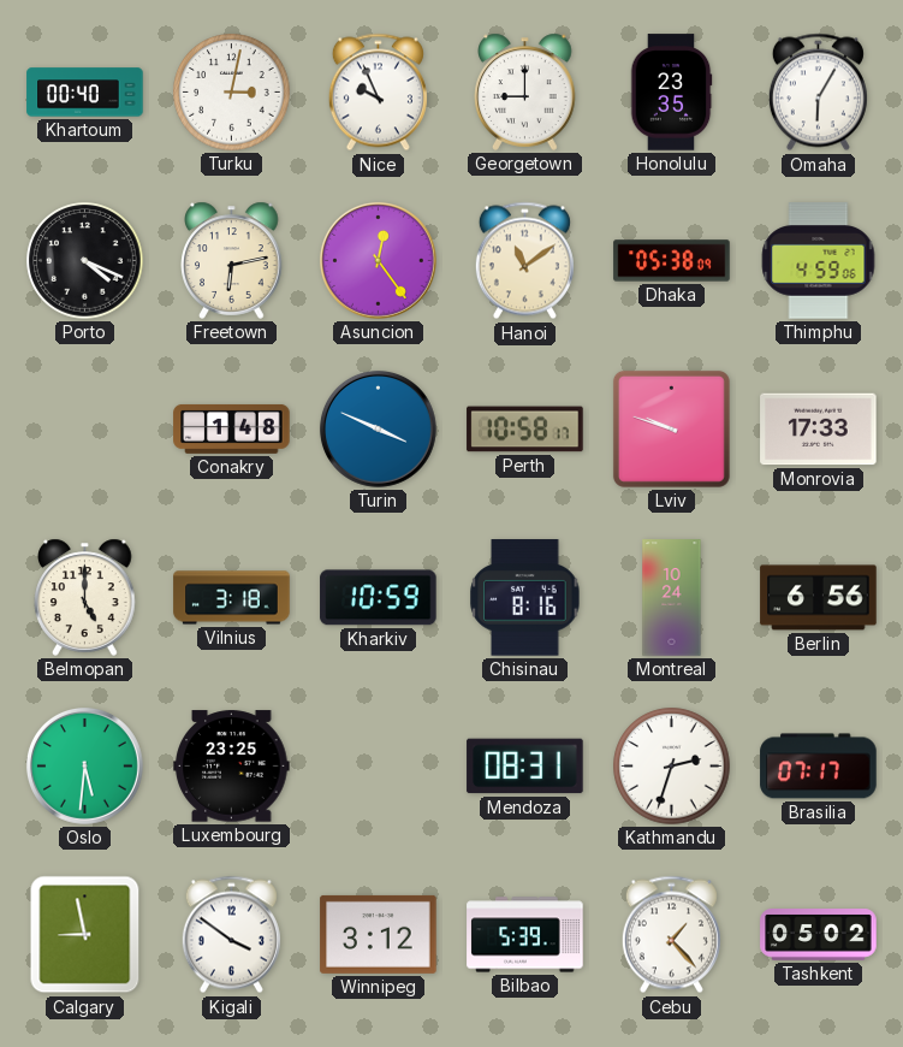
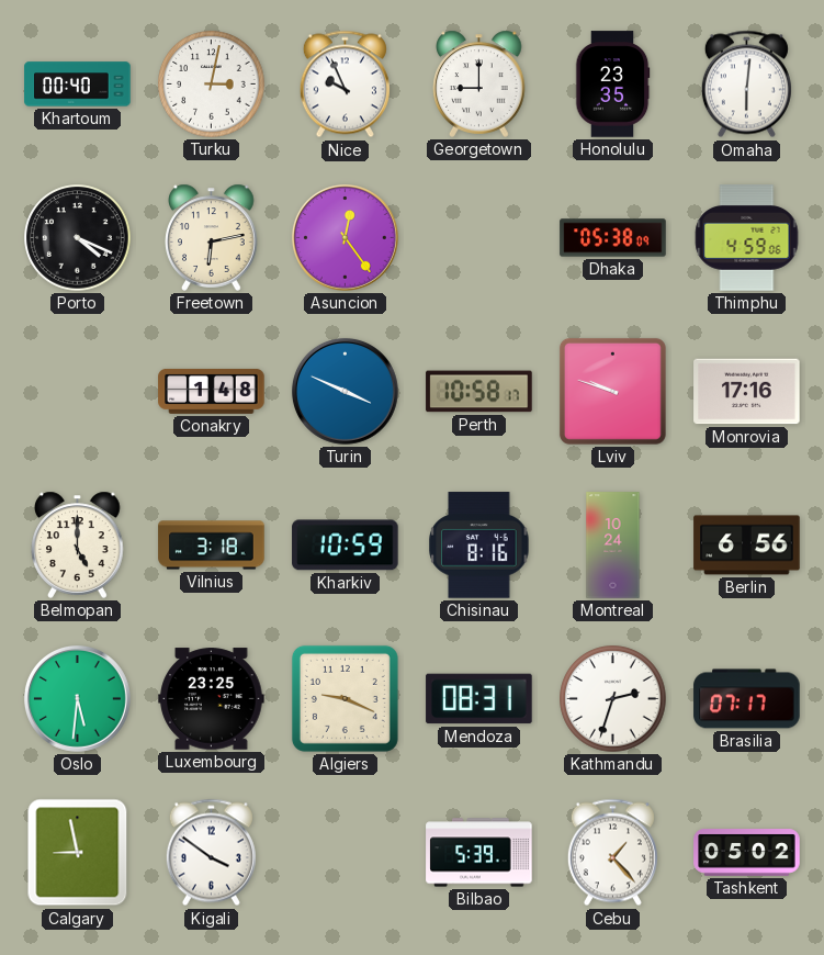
Omaha: 6:05 -> 6:01
Hanoi: 11:09 -> none
Monrovia: 17:33 -> 17:16
Algiers: none -> 9:19
Winnipeg: 3:12 -> none
